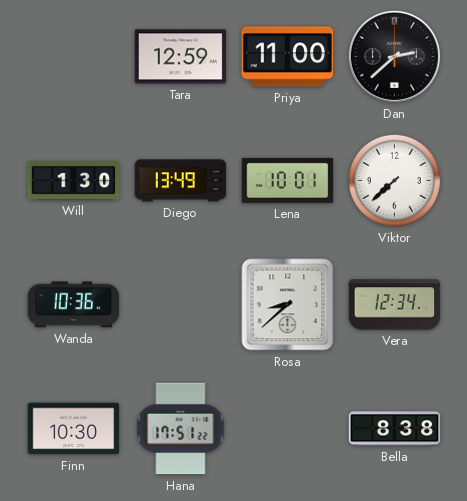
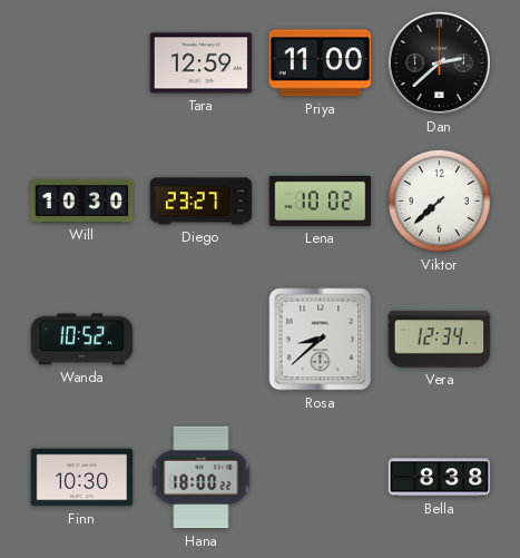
Will: 1:30 -> 10:30
Diego: 13:49 -> 23:27
Lena: 10:01 -> 10:02
Wanda: 10:36 -> 10:52
Hana: 17:51 -> 18:00
